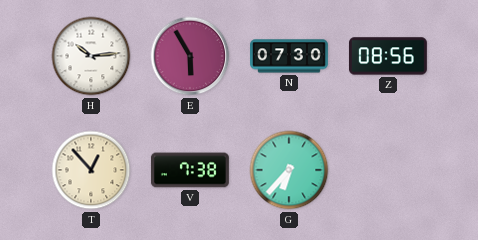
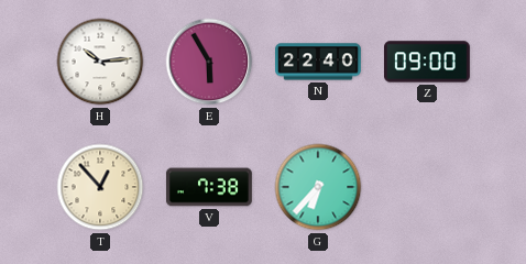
N: 07:30 -> 22:40
Z: 08:56 -> 09:00
